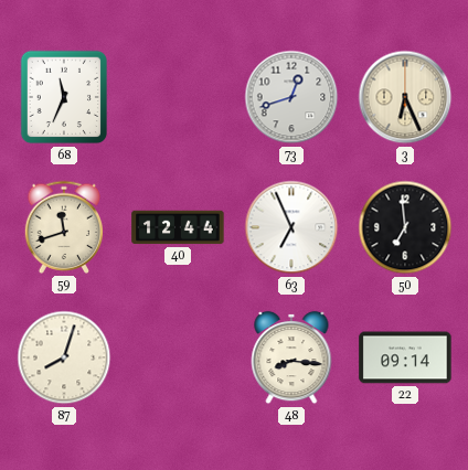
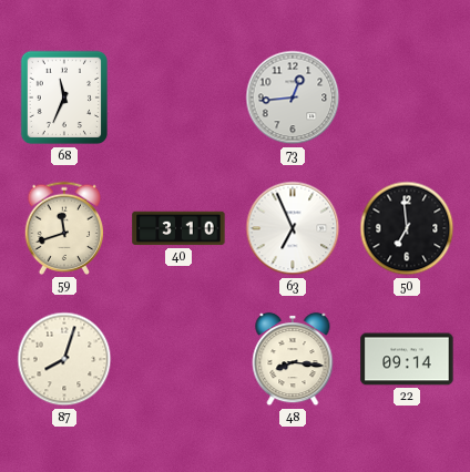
73: 12:42 -> 12:44
3: 6:26 -> none
40: 12:44 -> 3:10
